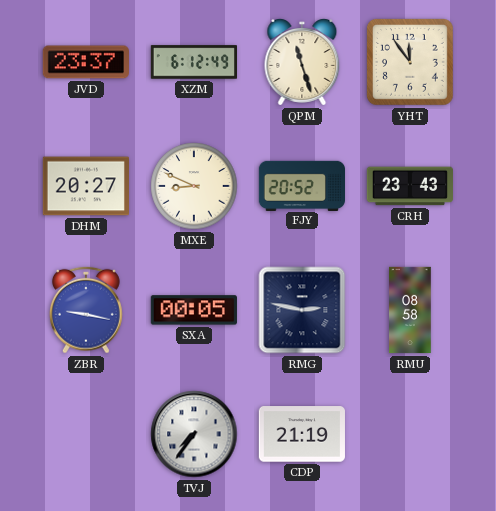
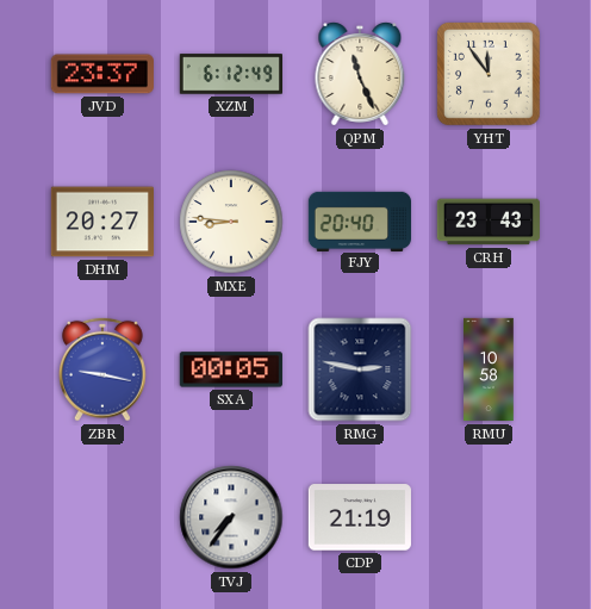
QPM: 11:27 -> 11:26
MXE: 8:49 -> 8:46
FJY: 20:52 -> 20:40
RMU: 08:58 -> 10:58
